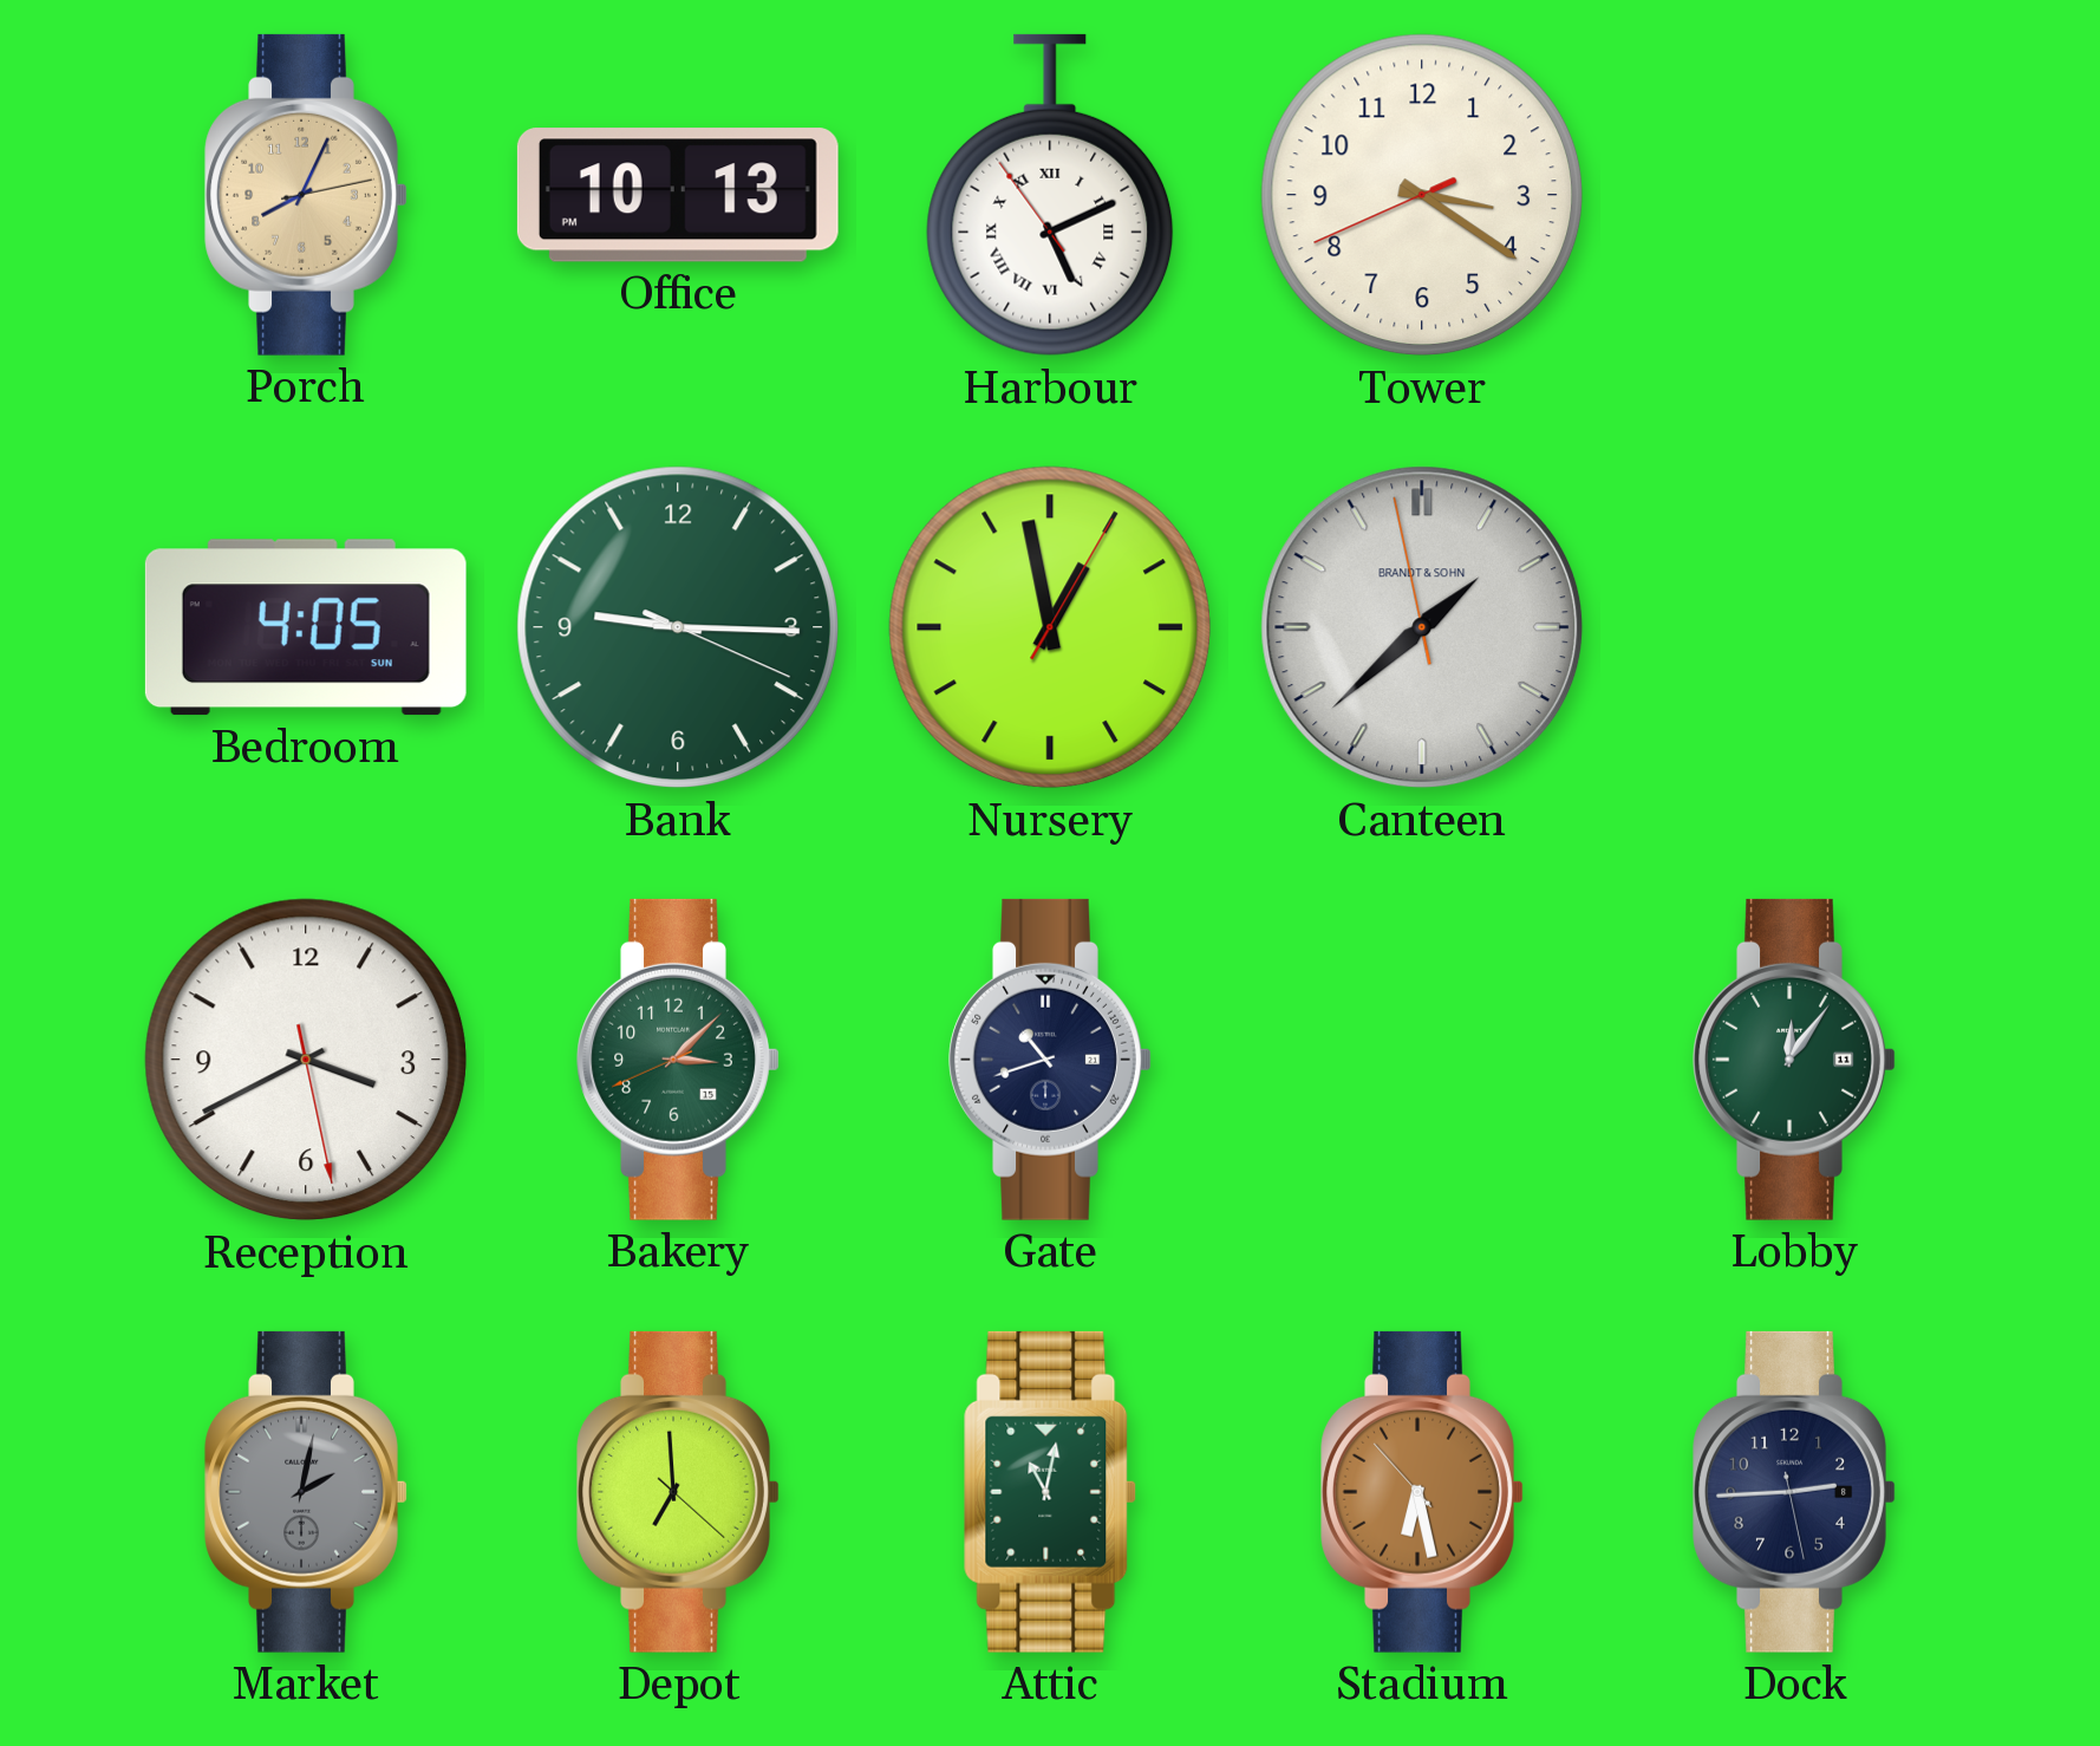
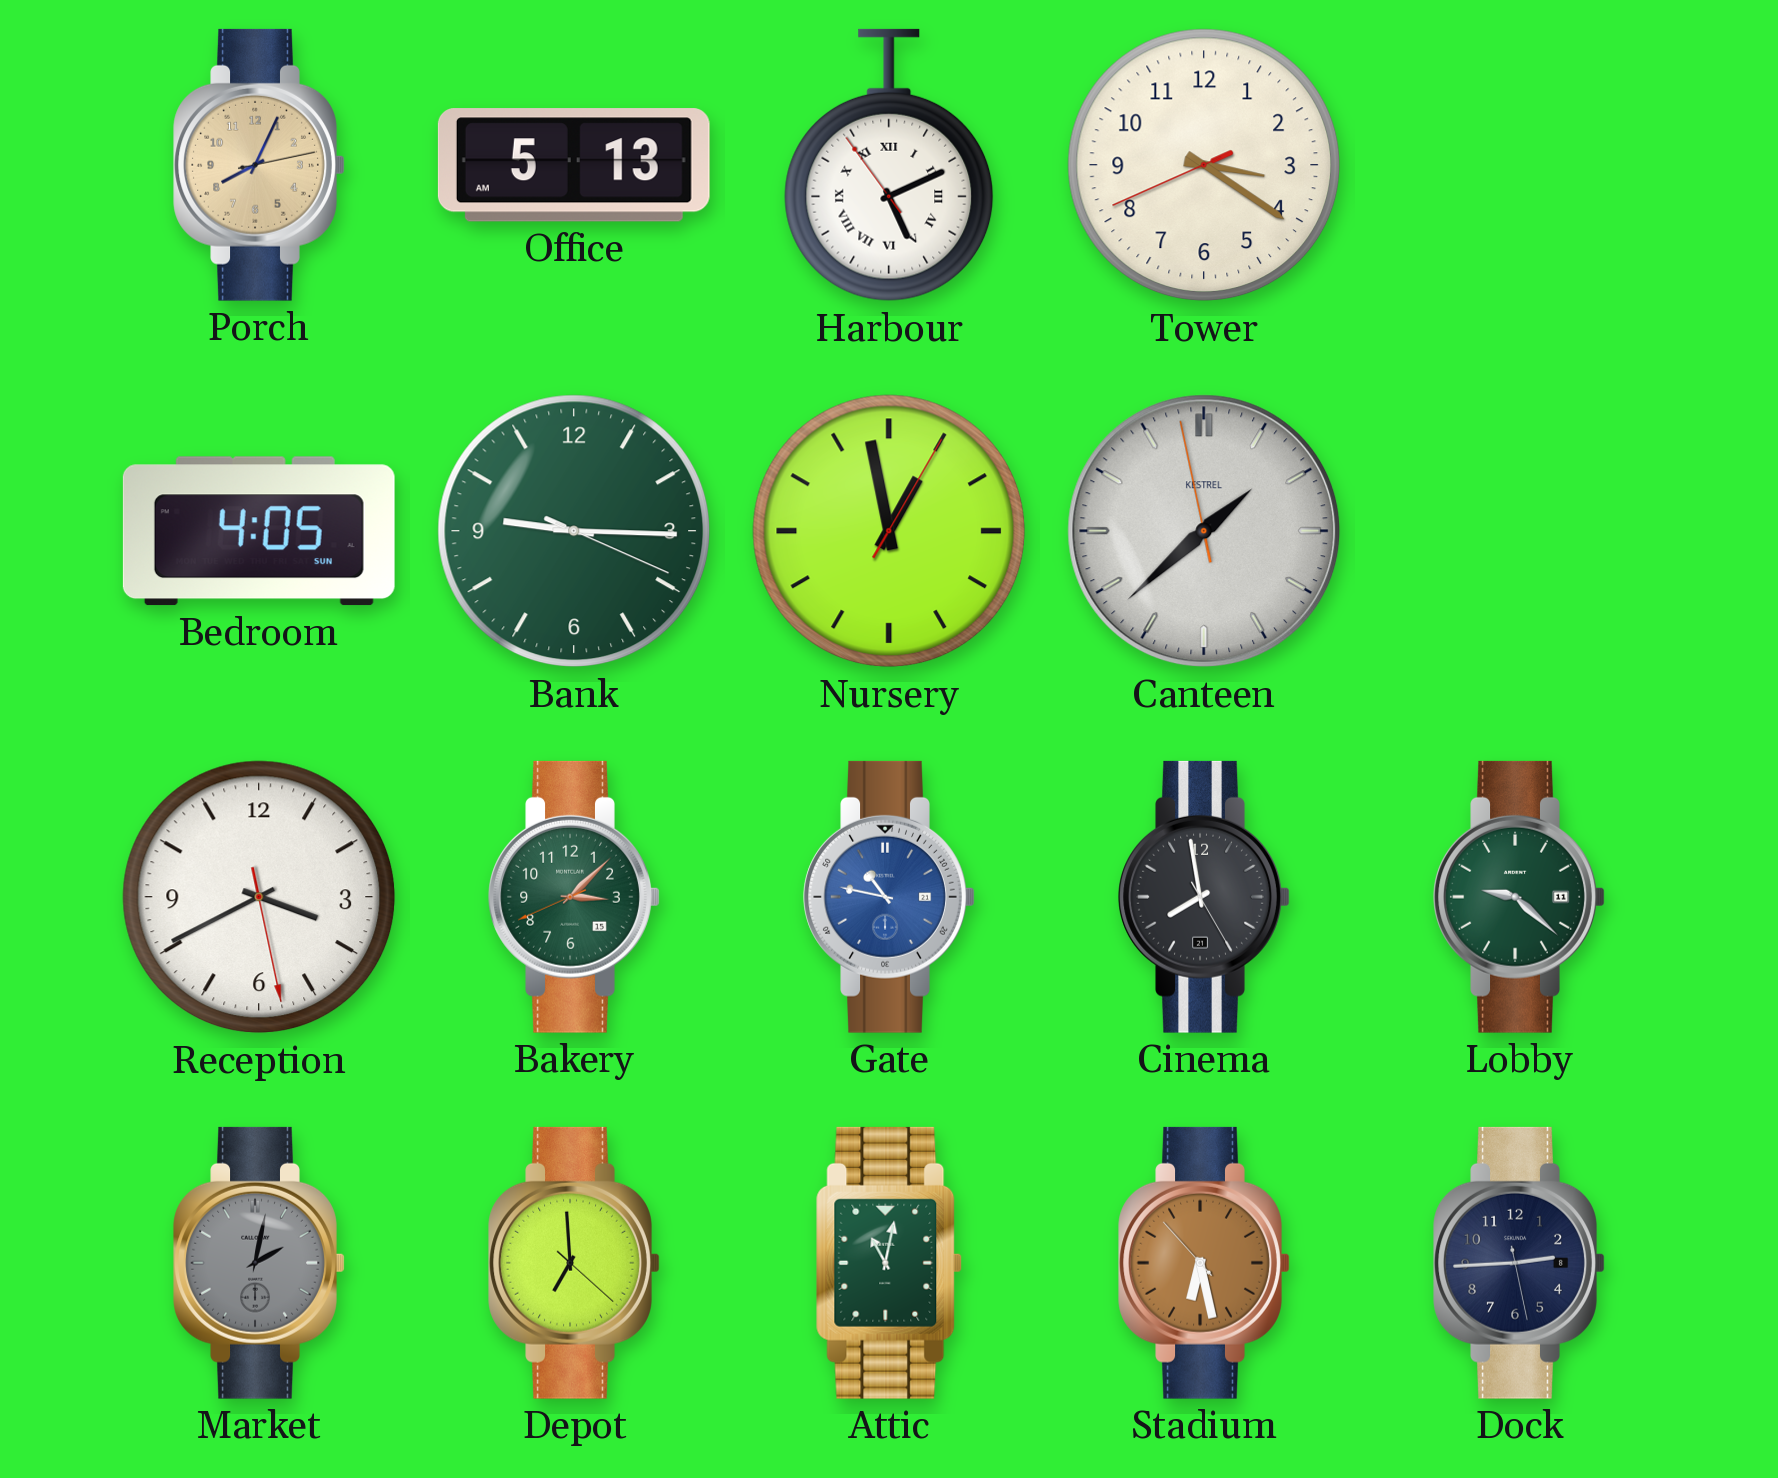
Office: 10:13 -> 5:13
Canteen brand: BRANDT & SOHN -> KESTREL
Gate: 10:42 -> 10:47
Gate dial: navy -> blue
Cinema: none -> 7:58
Lobby: 12:06 -> 9:22
